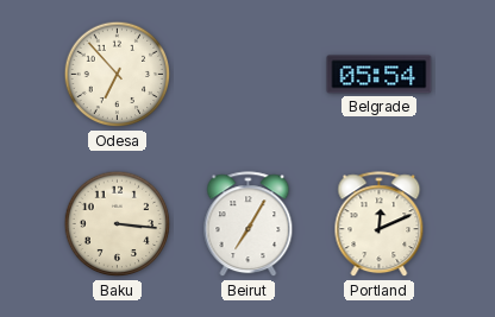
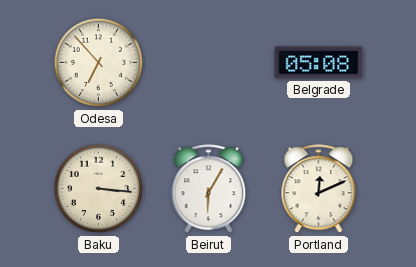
Belgrade: 05:54 -> 05:08
Beirut: 7:05 -> 6:05
